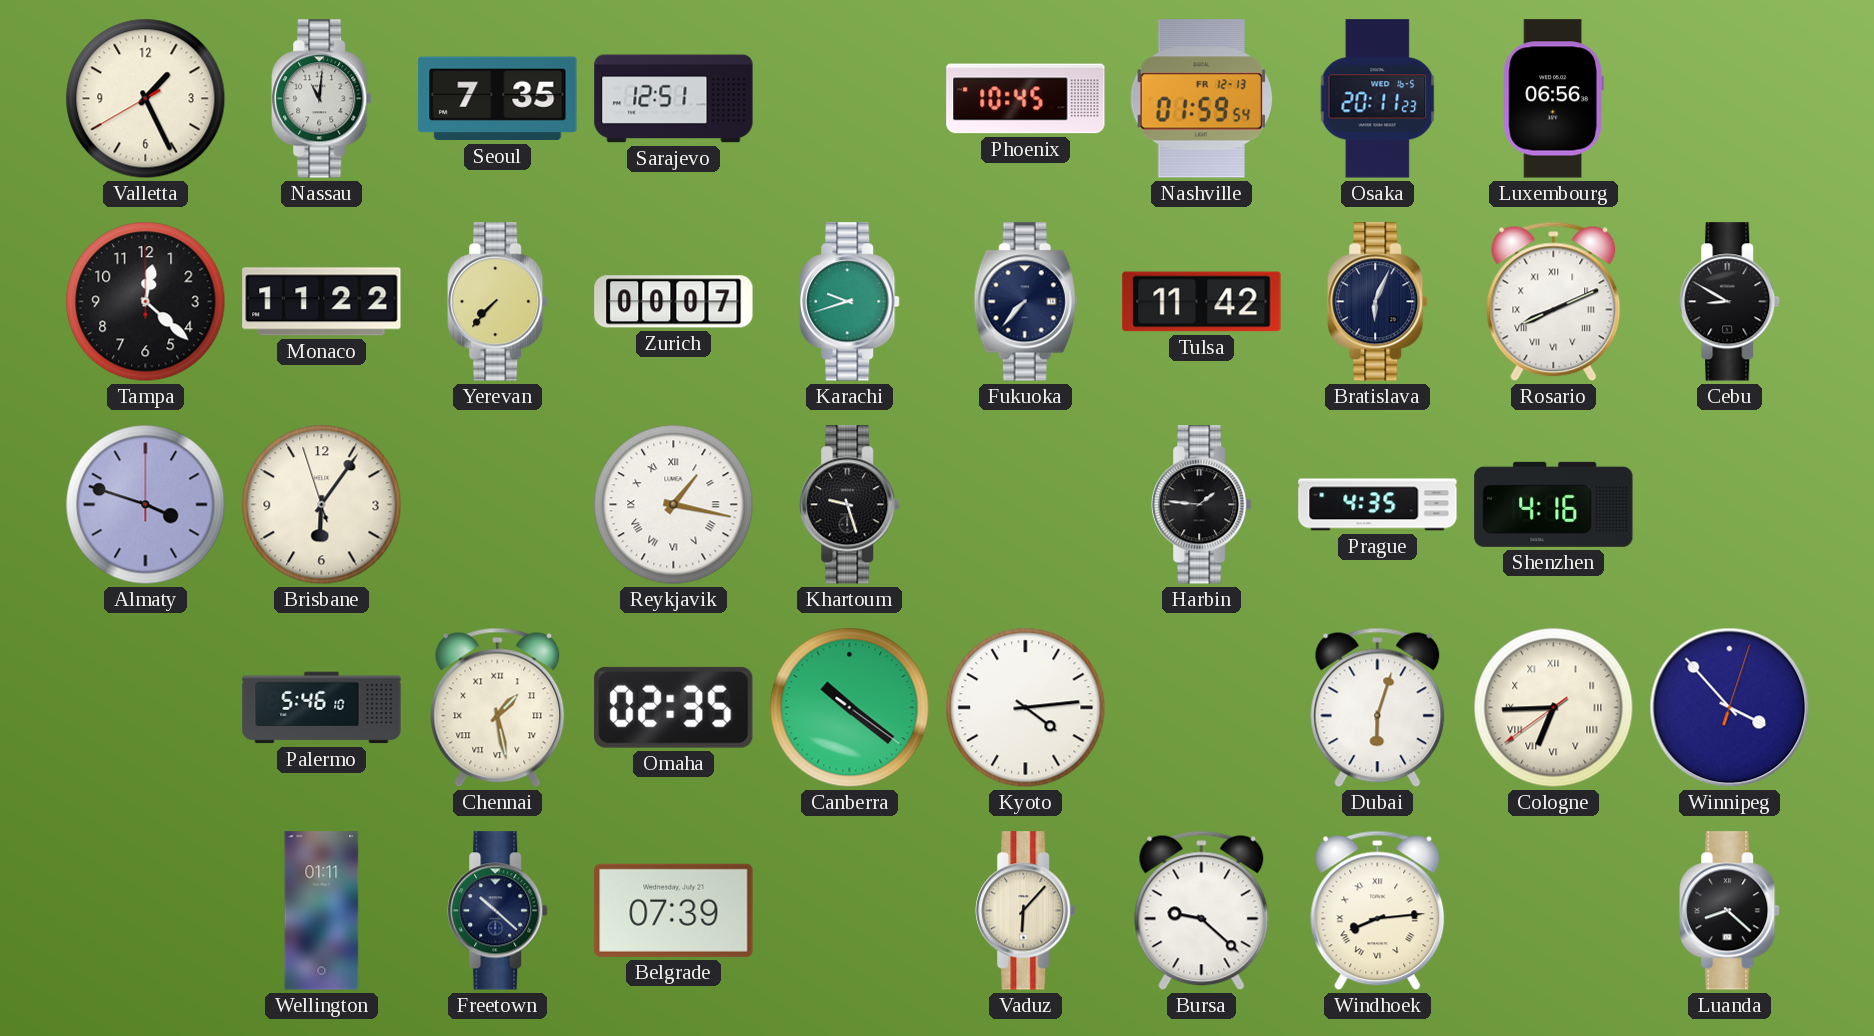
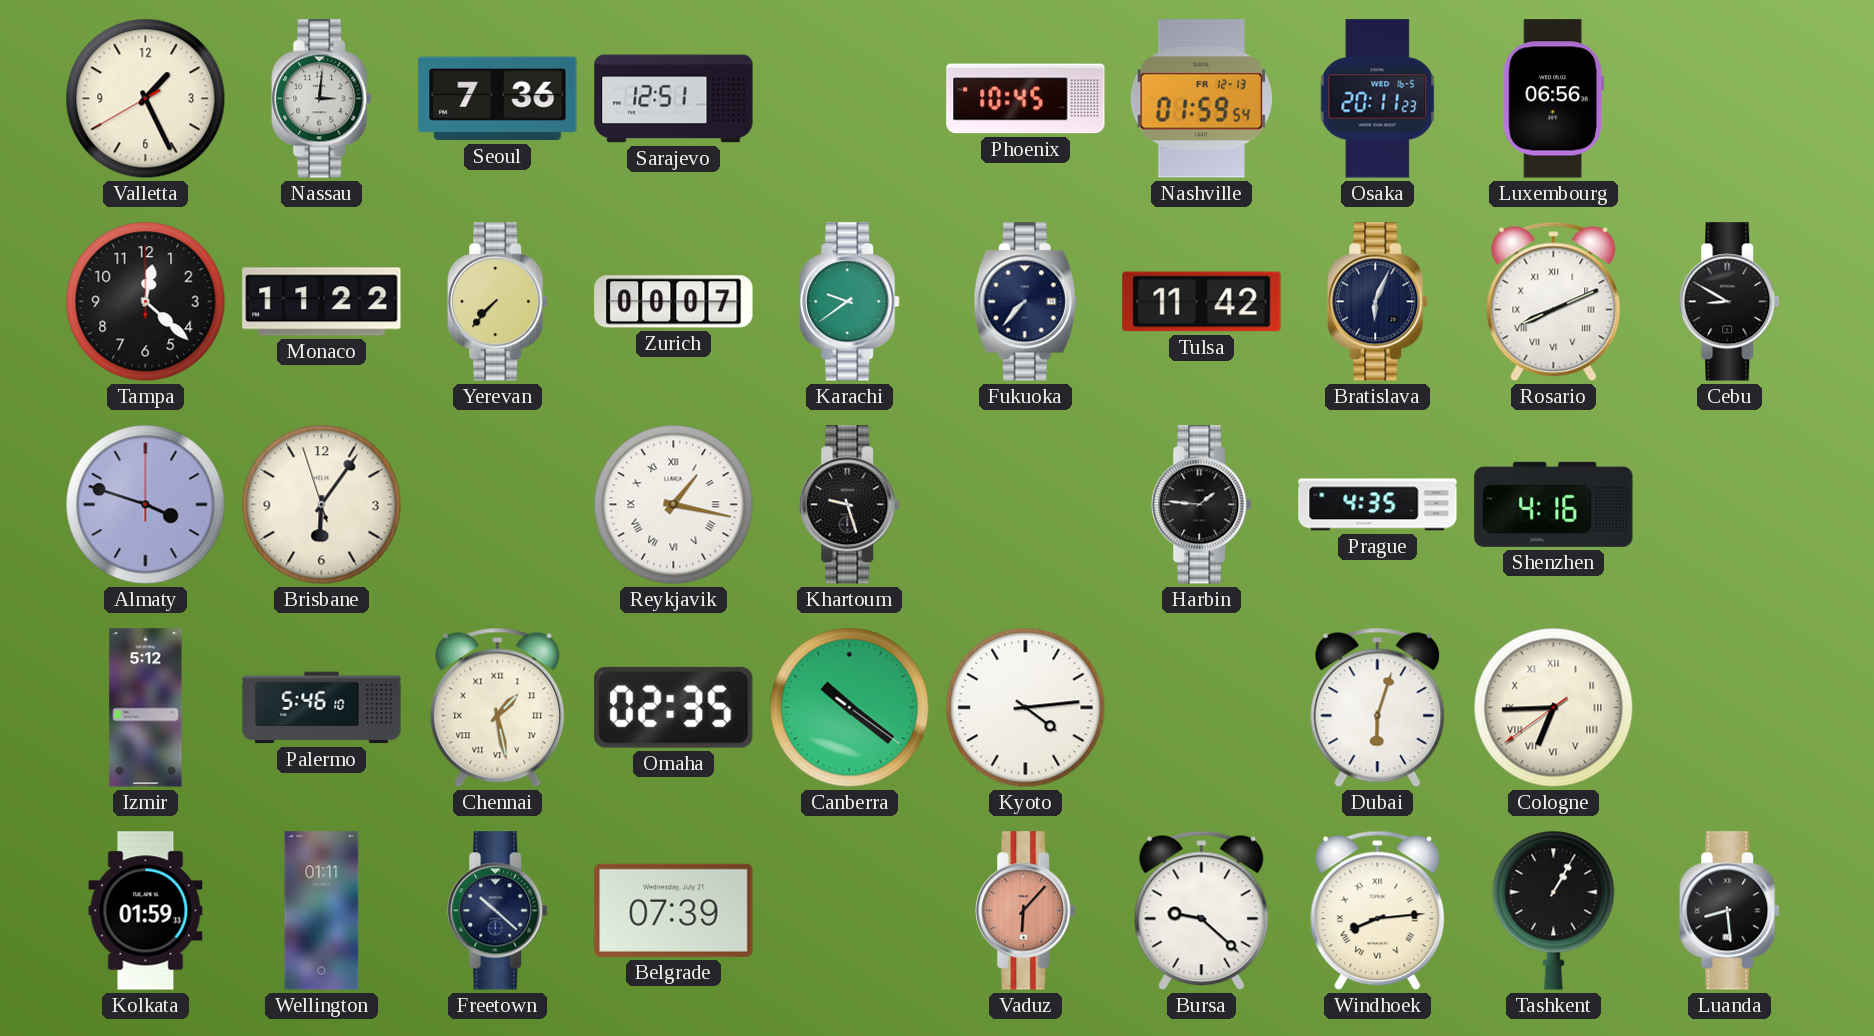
Nassau: 11:01 -> 3:01
Seoul: 7:35 -> 7:36
Karachi: 9:42 -> 9:39
Izmir: none -> 5:12
Winnipeg: 3:53 -> none
Kolkata: none -> 01:59
Vaduz dial: cream -> salmon
Tashkent: none -> 1:05
Luanda: 8:22 -> 8:29
